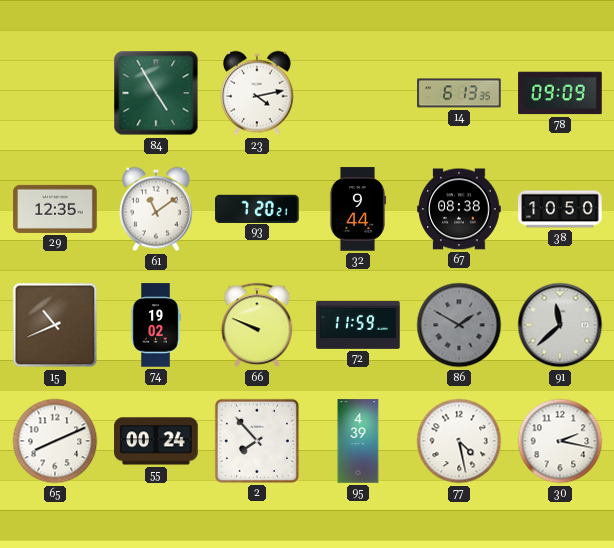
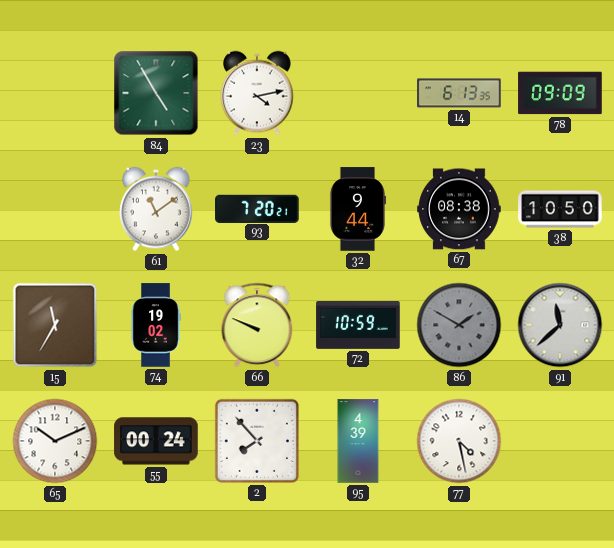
29: 12:35 -> none
15: 10:41 -> 11:35
72: 11:59 -> 10:59
65: 8:11 -> 10:11
30: 2:17 -> none
